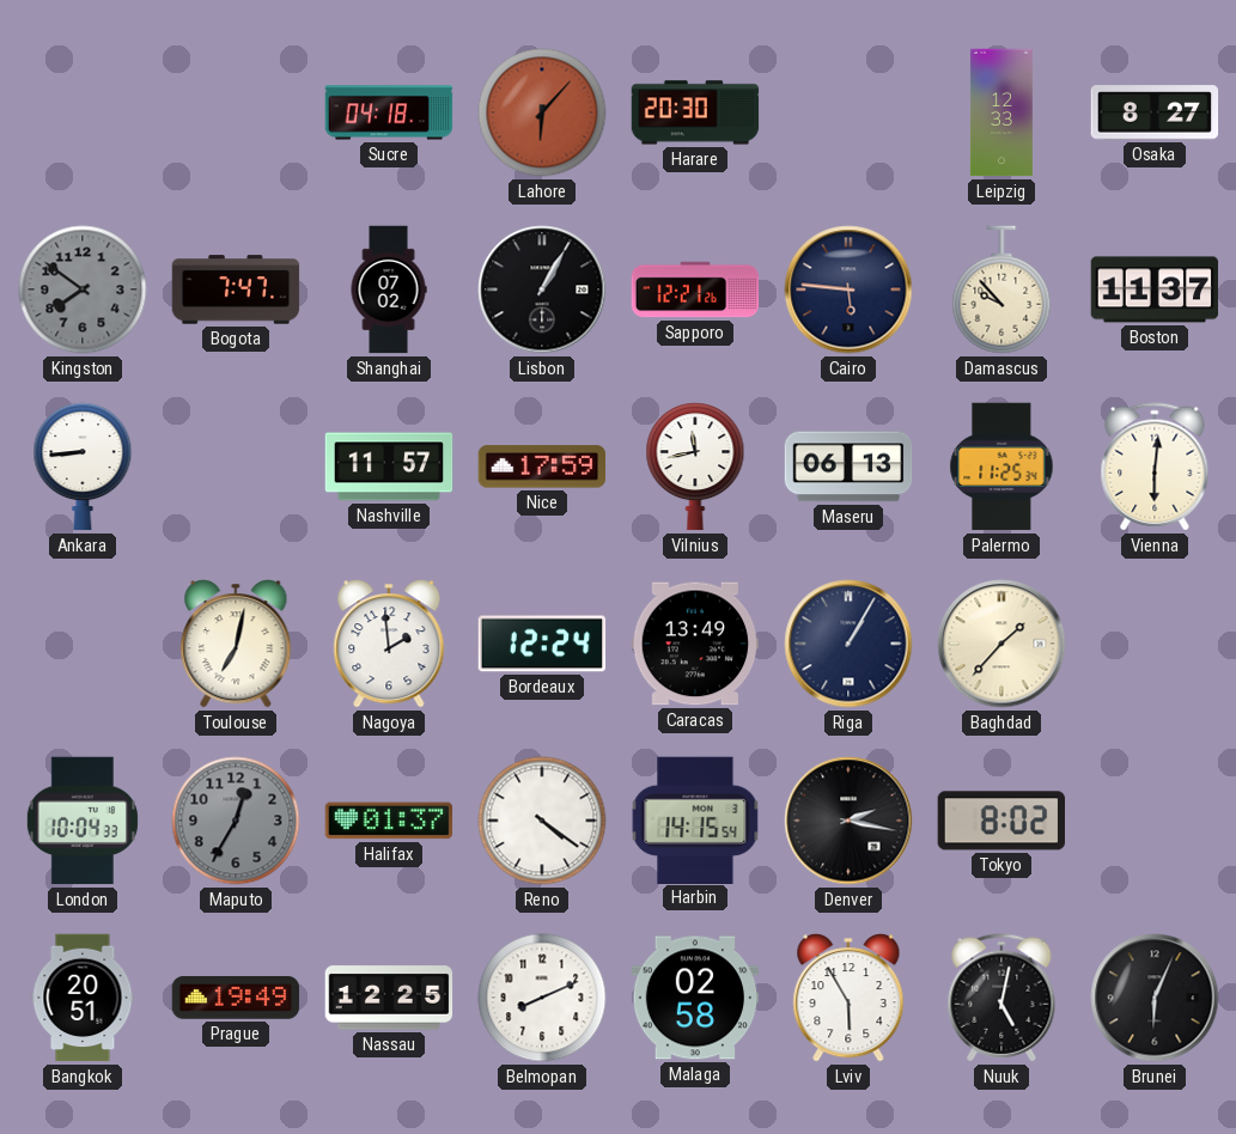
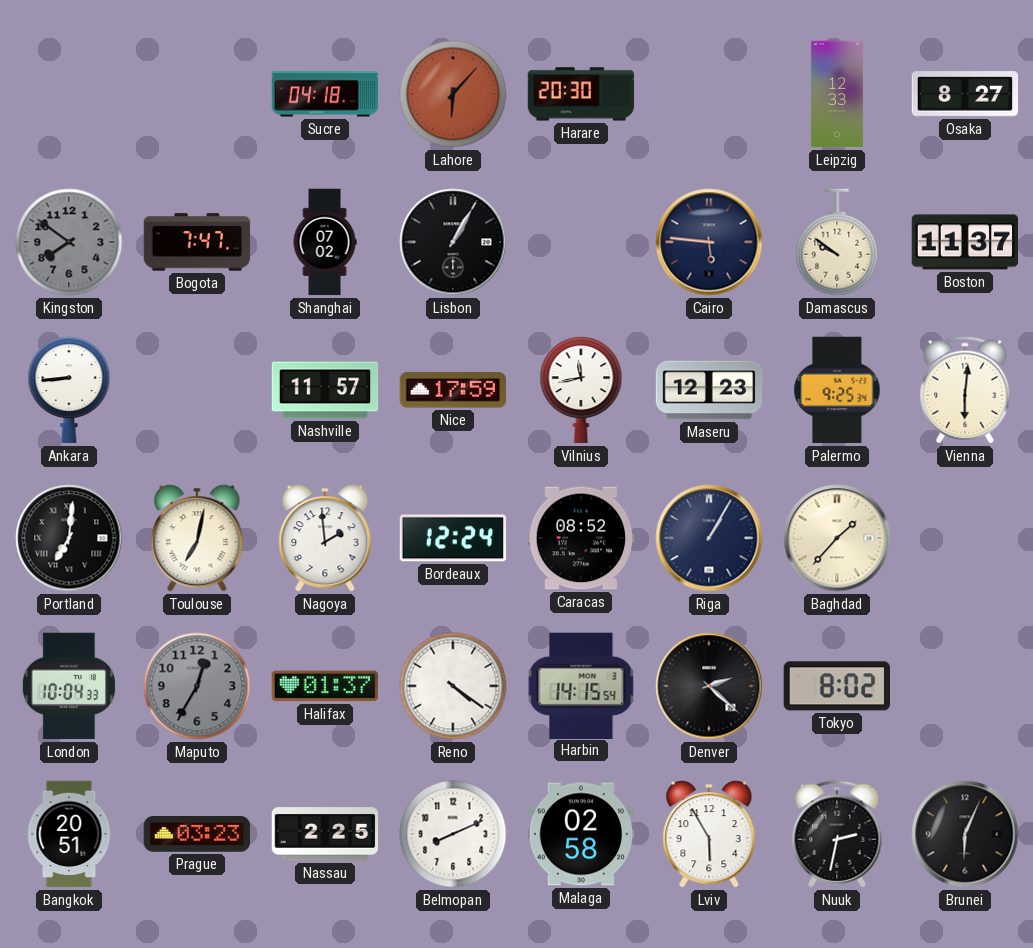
Sapporo: 12:21 -> none
Damascus: 9:53 -> 9:51
Maseru: 06:13 -> 12:23
Palermo: 11:25 -> 9:25
Portland: none -> 7:01
Caracas: 13:49 -> 08:52
Denver: 2:17 -> 2:22
Prague: 19:49 -> 03:23
Nassau: 12:25 -> 2:25
Nuuk: 5:02 -> 2:32
